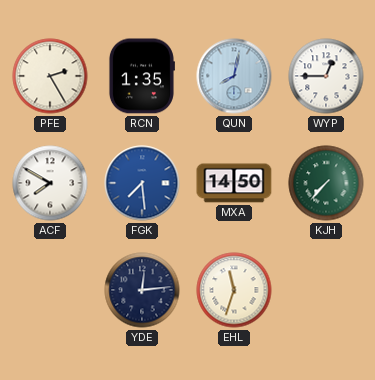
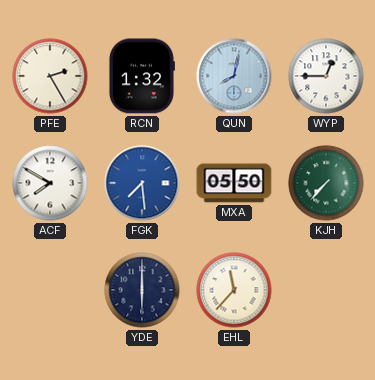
RCN: 1:35 -> 1:32
MXA: 14:50 -> 05:50
YDE: 12:14 -> 6:00
EHL: 11:33 -> 11:37
